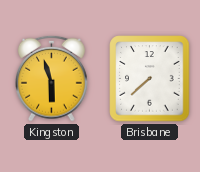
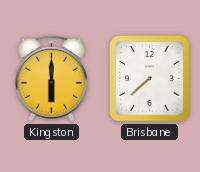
Kingston: 5:57 -> 6:00
